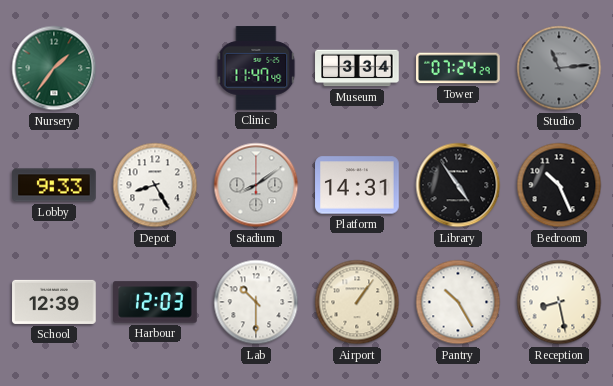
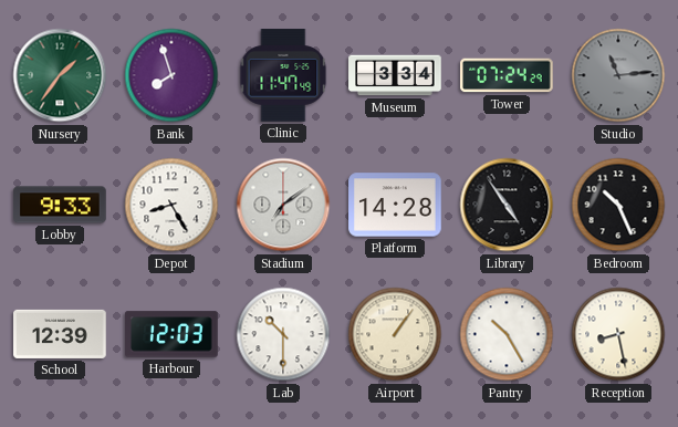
Bank: none -> 7:57
Stadium: 8:09 -> 7:09
Platform: 14:31 -> 14:28
